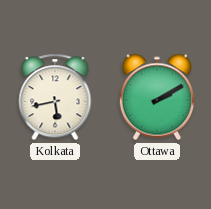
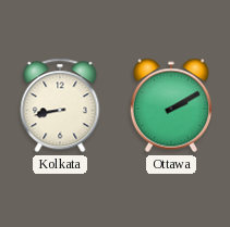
Kolkata: 5:43 -> 8:43
